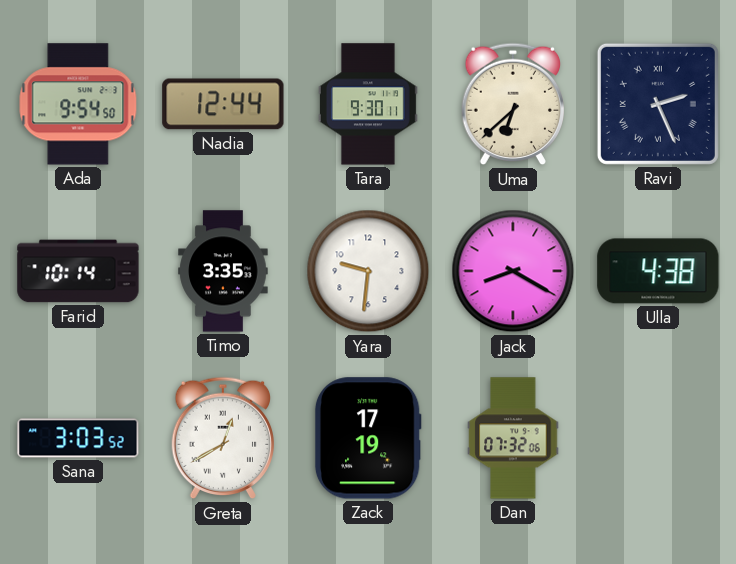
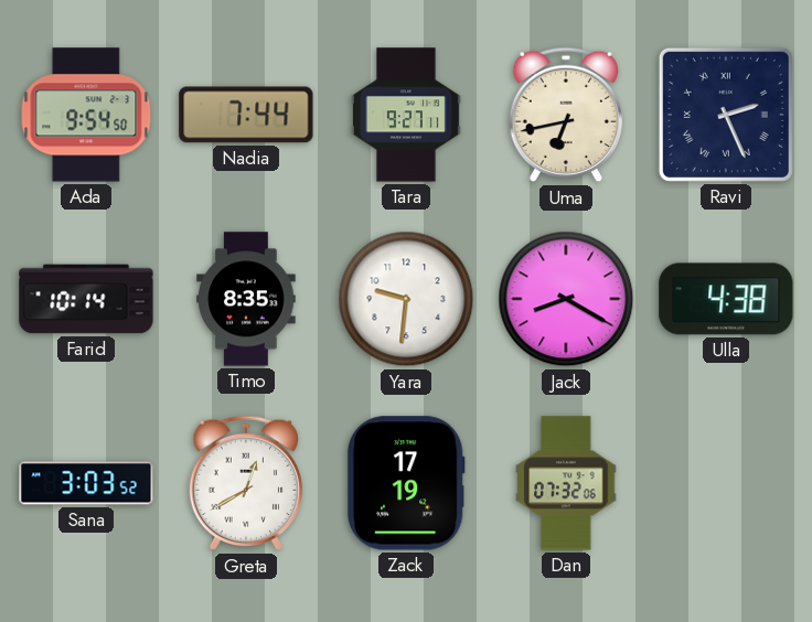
Nadia: 12:44 -> 7:44
Tara: 9:30 -> 9:27
Uma: 6:38 -> 6:43
Timo: 3:35 -> 8:35
